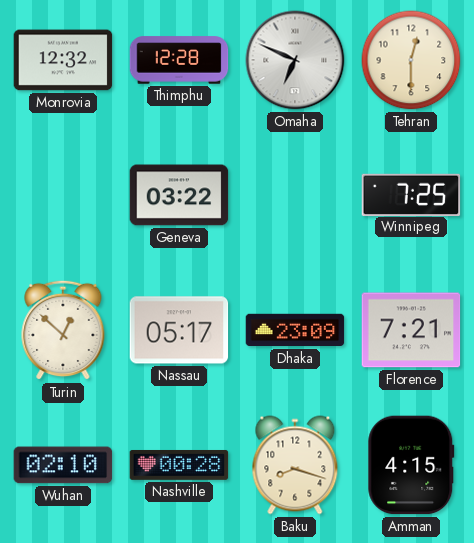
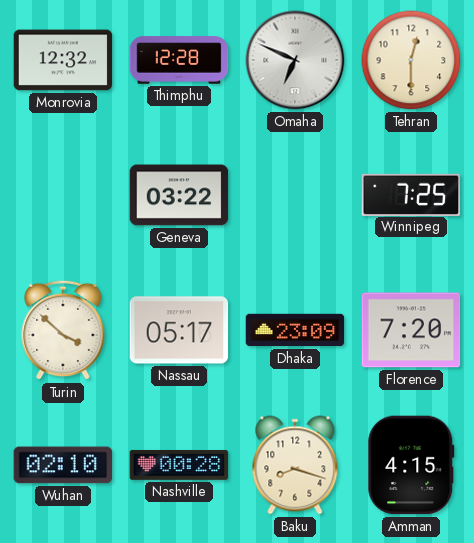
Turin: 12:52 -> 3:52
Florence: 7:21 -> 7:20
